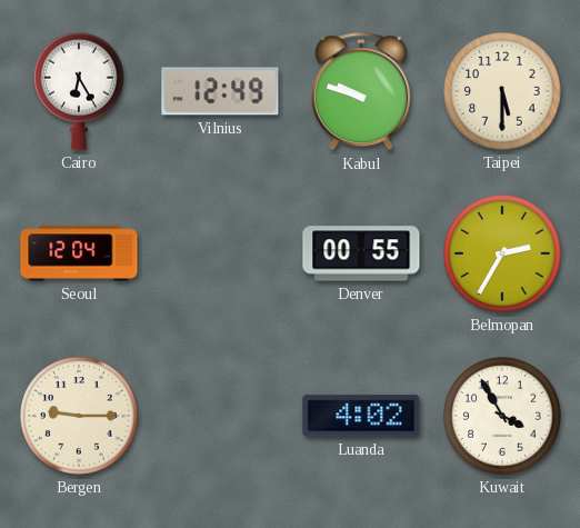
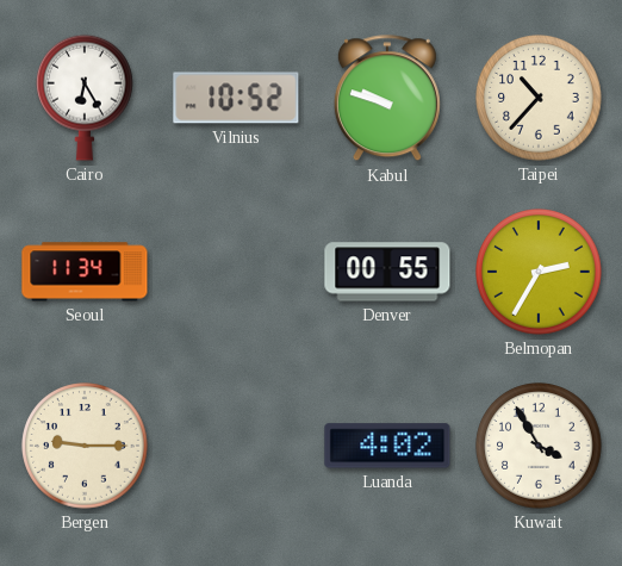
Vilnius: 12:49 -> 10:52
Taipei: 5:30 -> 10:37
Seoul: 12:04 -> 11:34
